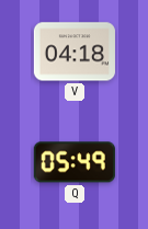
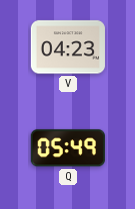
V: 04:18 -> 04:23
